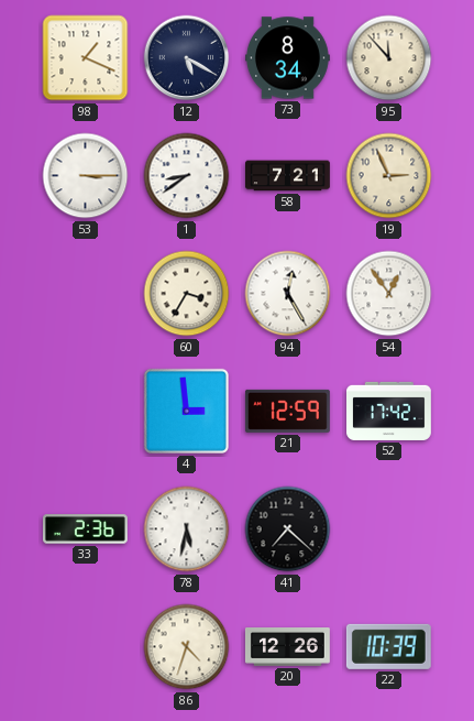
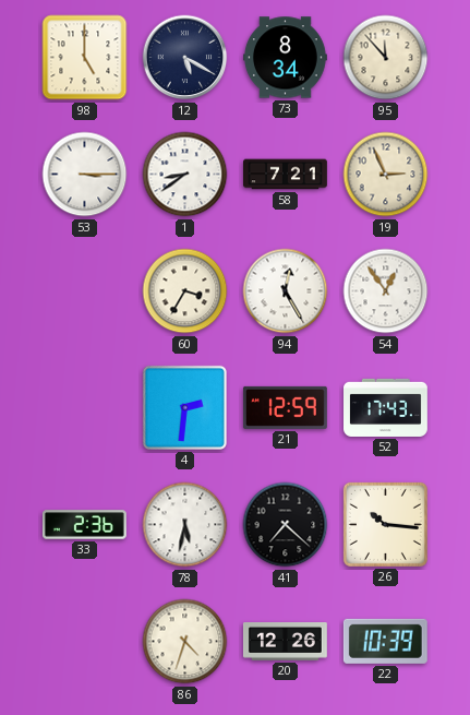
98: 1:19 -> 5:00
4: 2:59 -> 2:31
52: 17:42 -> 17:43
26: none -> 10:16
